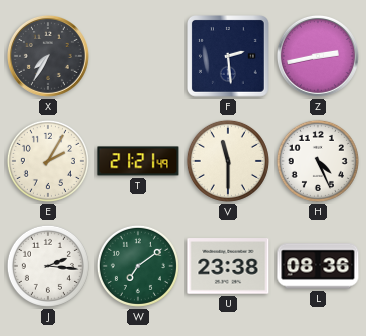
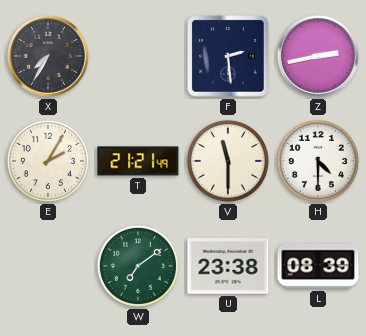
H: 4:26 -> 4:30
J: 2:16 -> none
L: 08:36 -> 08:39
